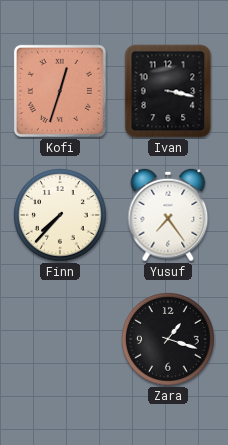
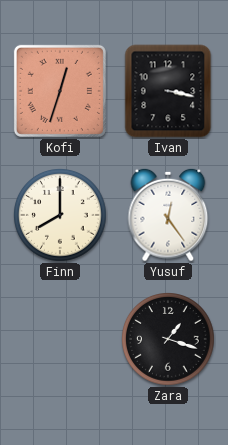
Finn: 7:37 -> 8:00
Yusuf: 7:24 -> 12:24
